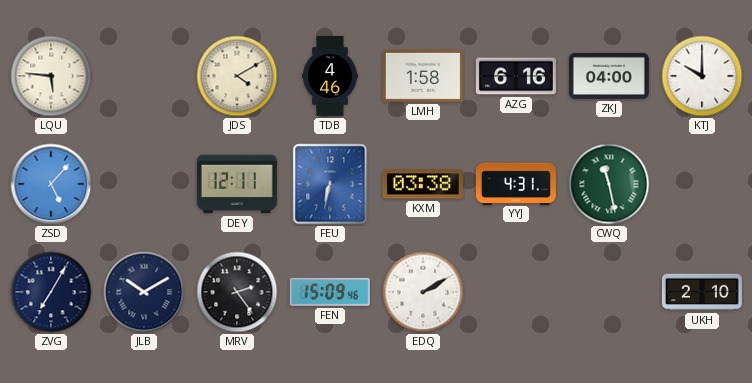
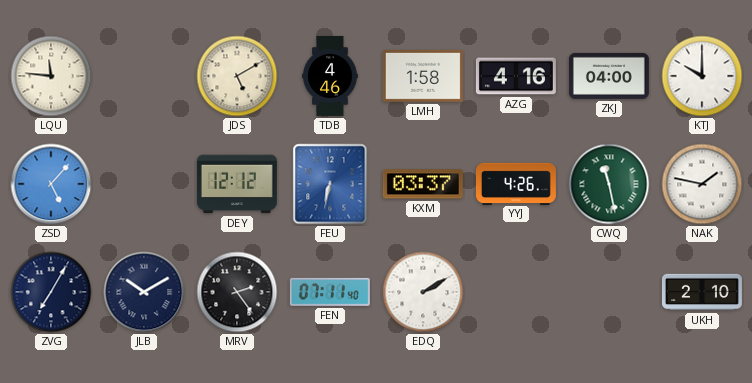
LQU: 5:46 -> 11:46
JDS: 4:10 -> 5:10
AZG: 6:16 -> 4:16
DEY: 12:11 -> 12:12
KXM: 03:38 -> 03:37
YYJ: 4:31 -> 4:26
NAK: none -> 1:47
FEN: 15:09 -> 07:11
